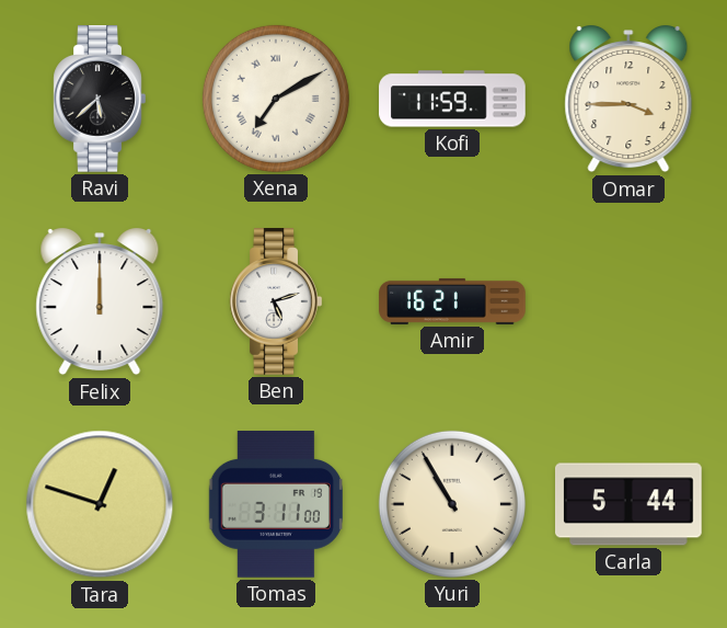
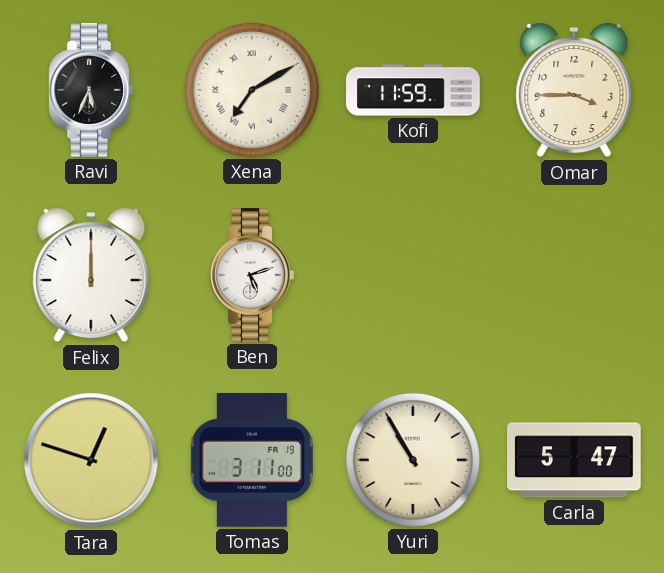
Ravi: 5:38 -> 5:34
Amir: 16:21 -> none
Carla: 5:44 -> 5:47
